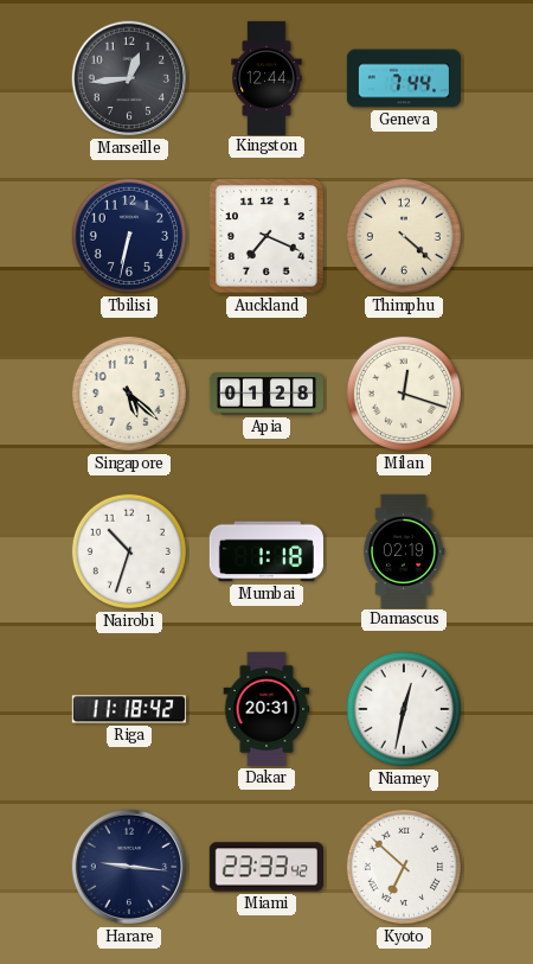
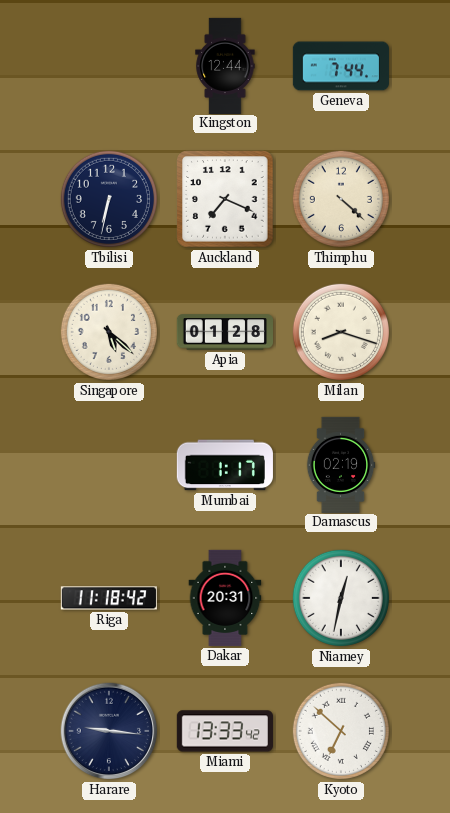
Marseille: 12:44 -> none
Milan: 12:18 -> 8:18
Nairobi: 10:33 -> none
Mumbai: 1:18 -> 1:17
Miami: 23:33 -> 13:33
